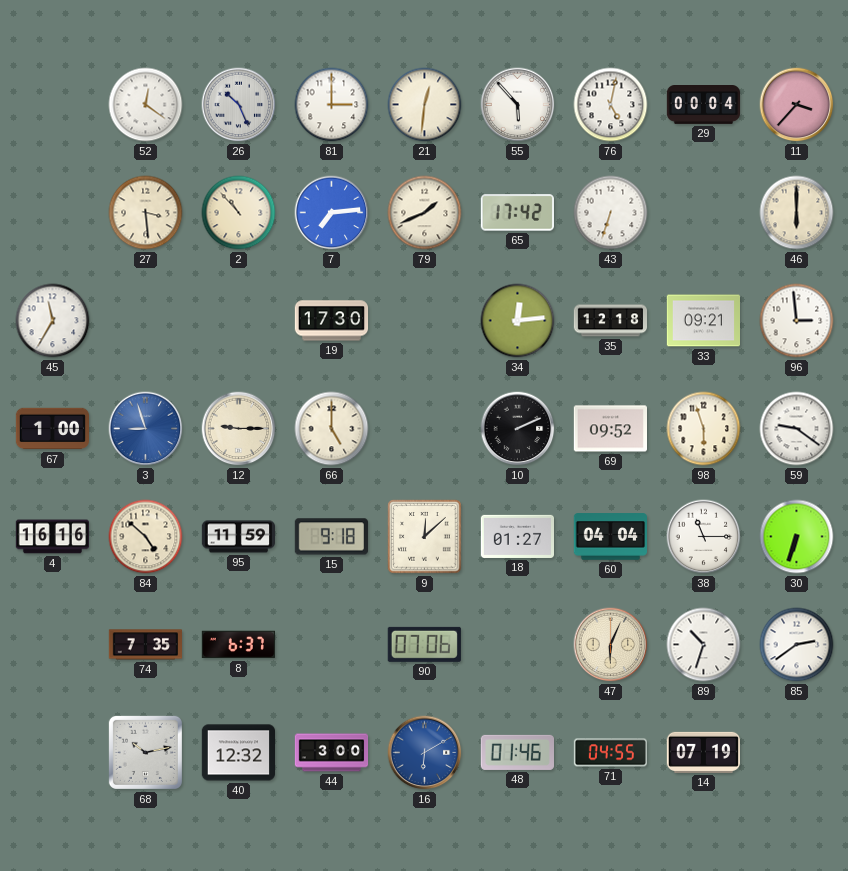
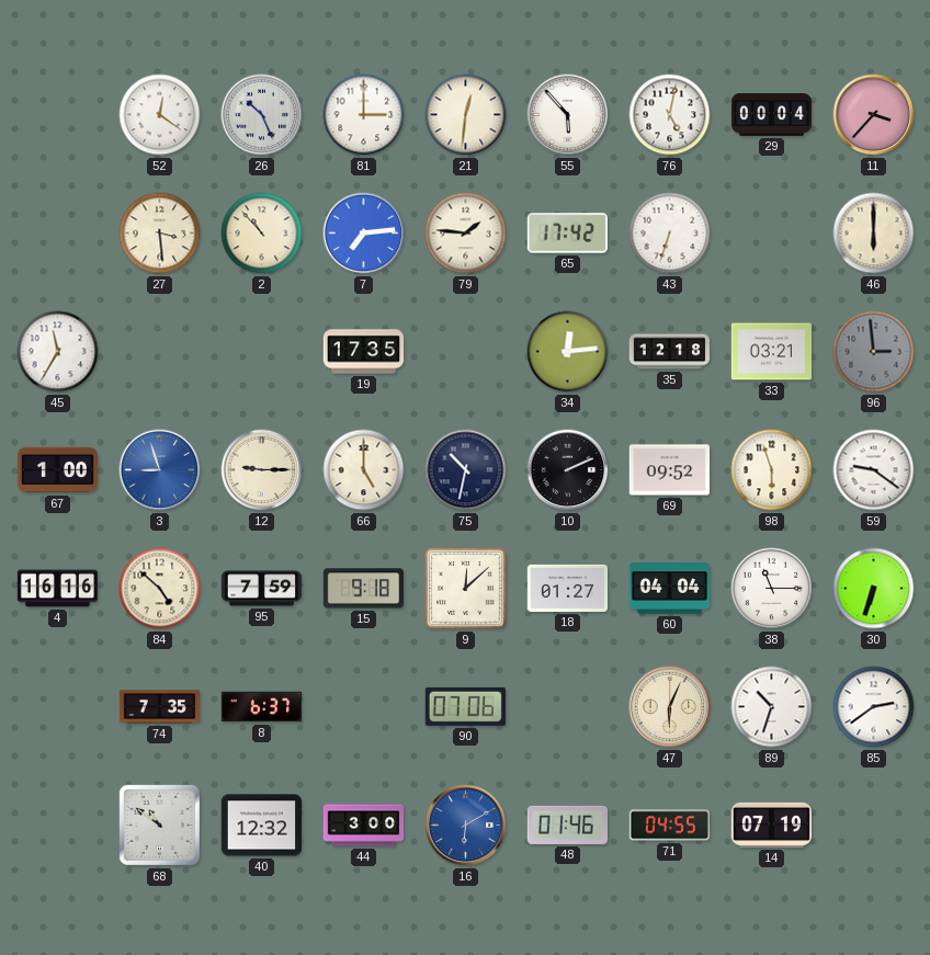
79: 1:41 -> 1:46
19: 17:30 -> 17:35
33: 09:21 -> 03:21
96 dial: white -> grey
75: none -> 10:32
95: 11:59 -> 7:59
68: 10:13 -> 10:51
